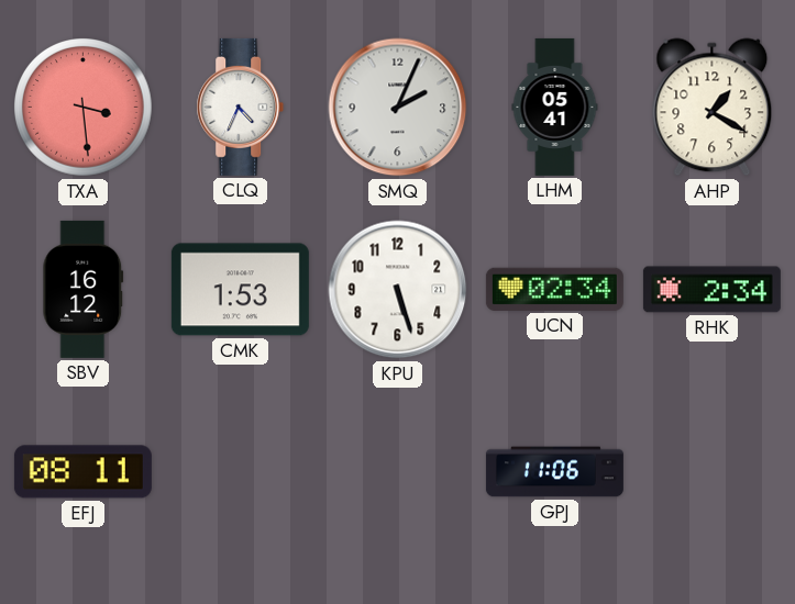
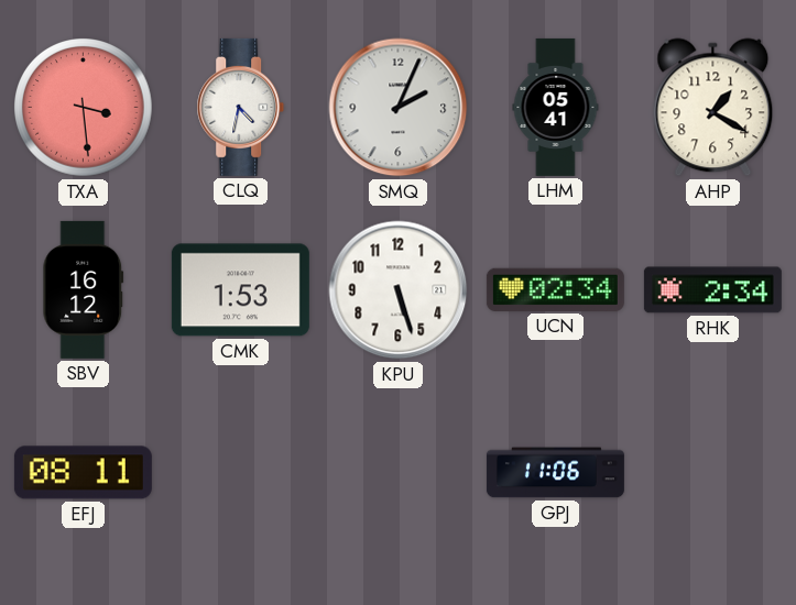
CLQ: 4:34 -> 4:32
